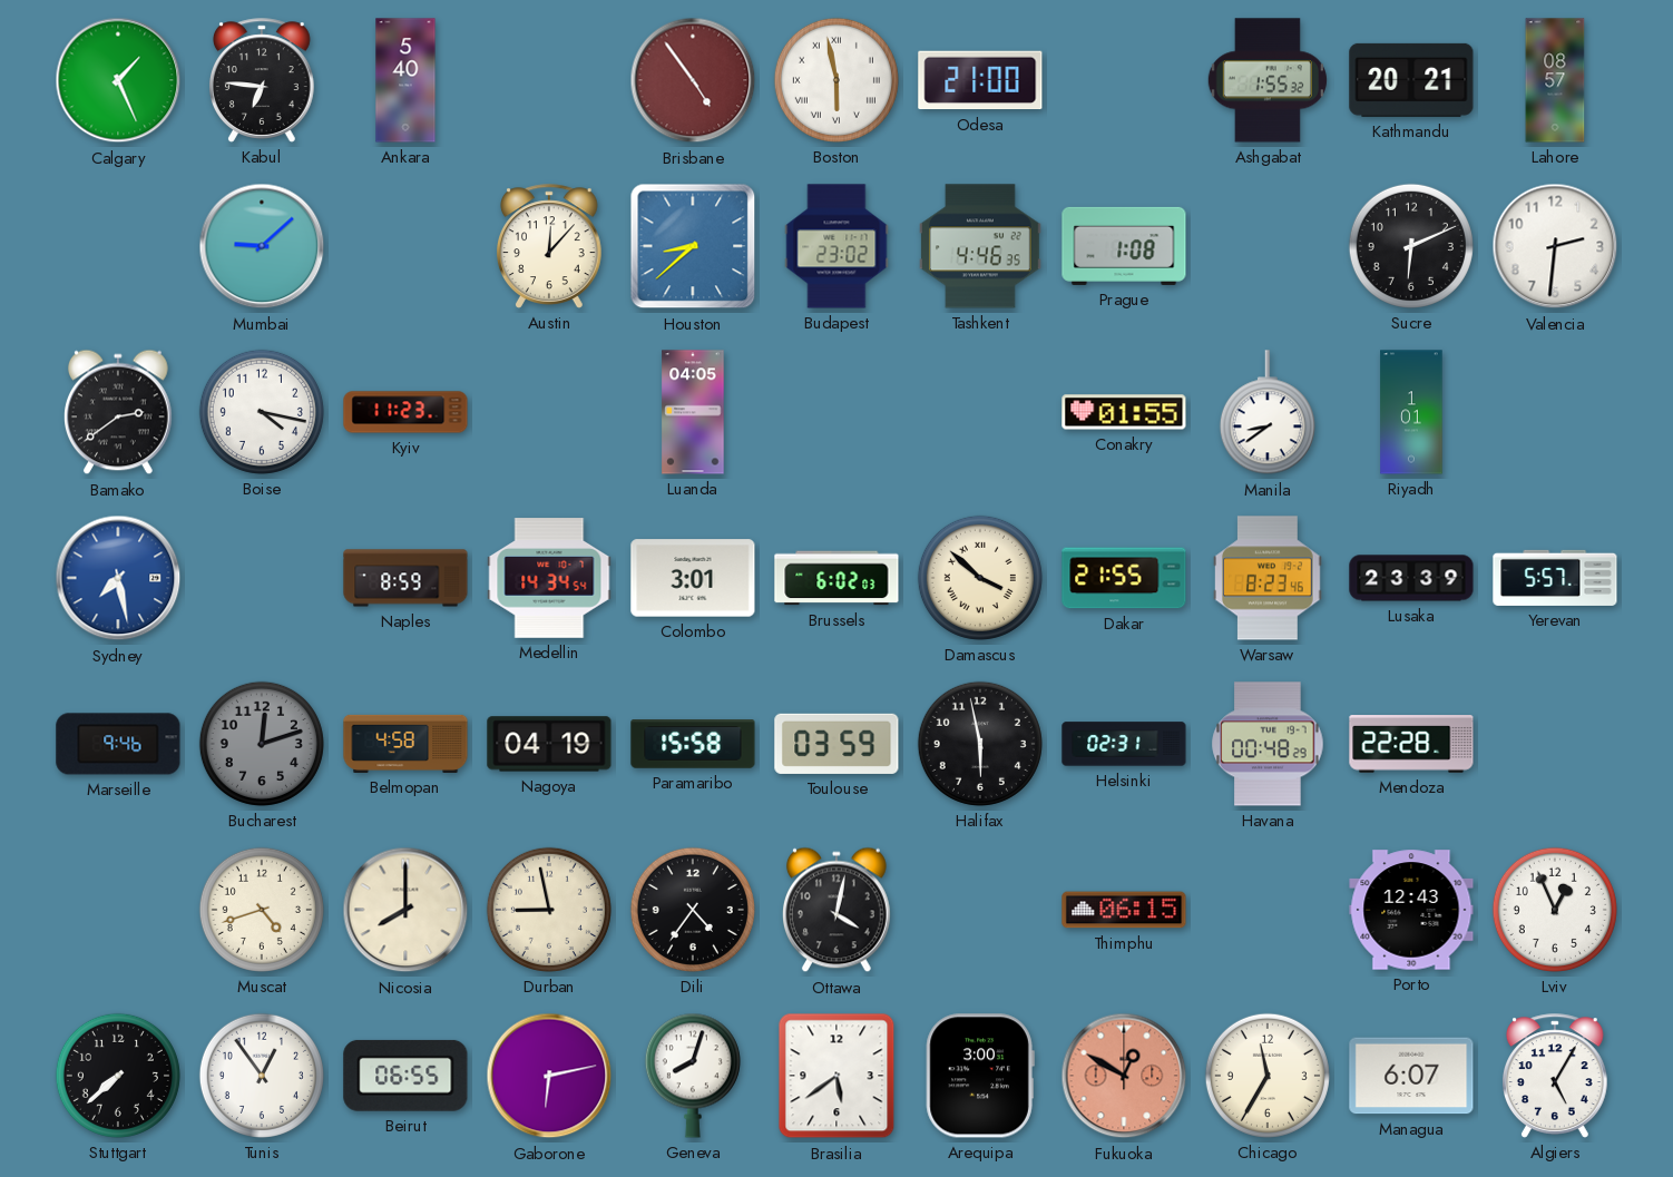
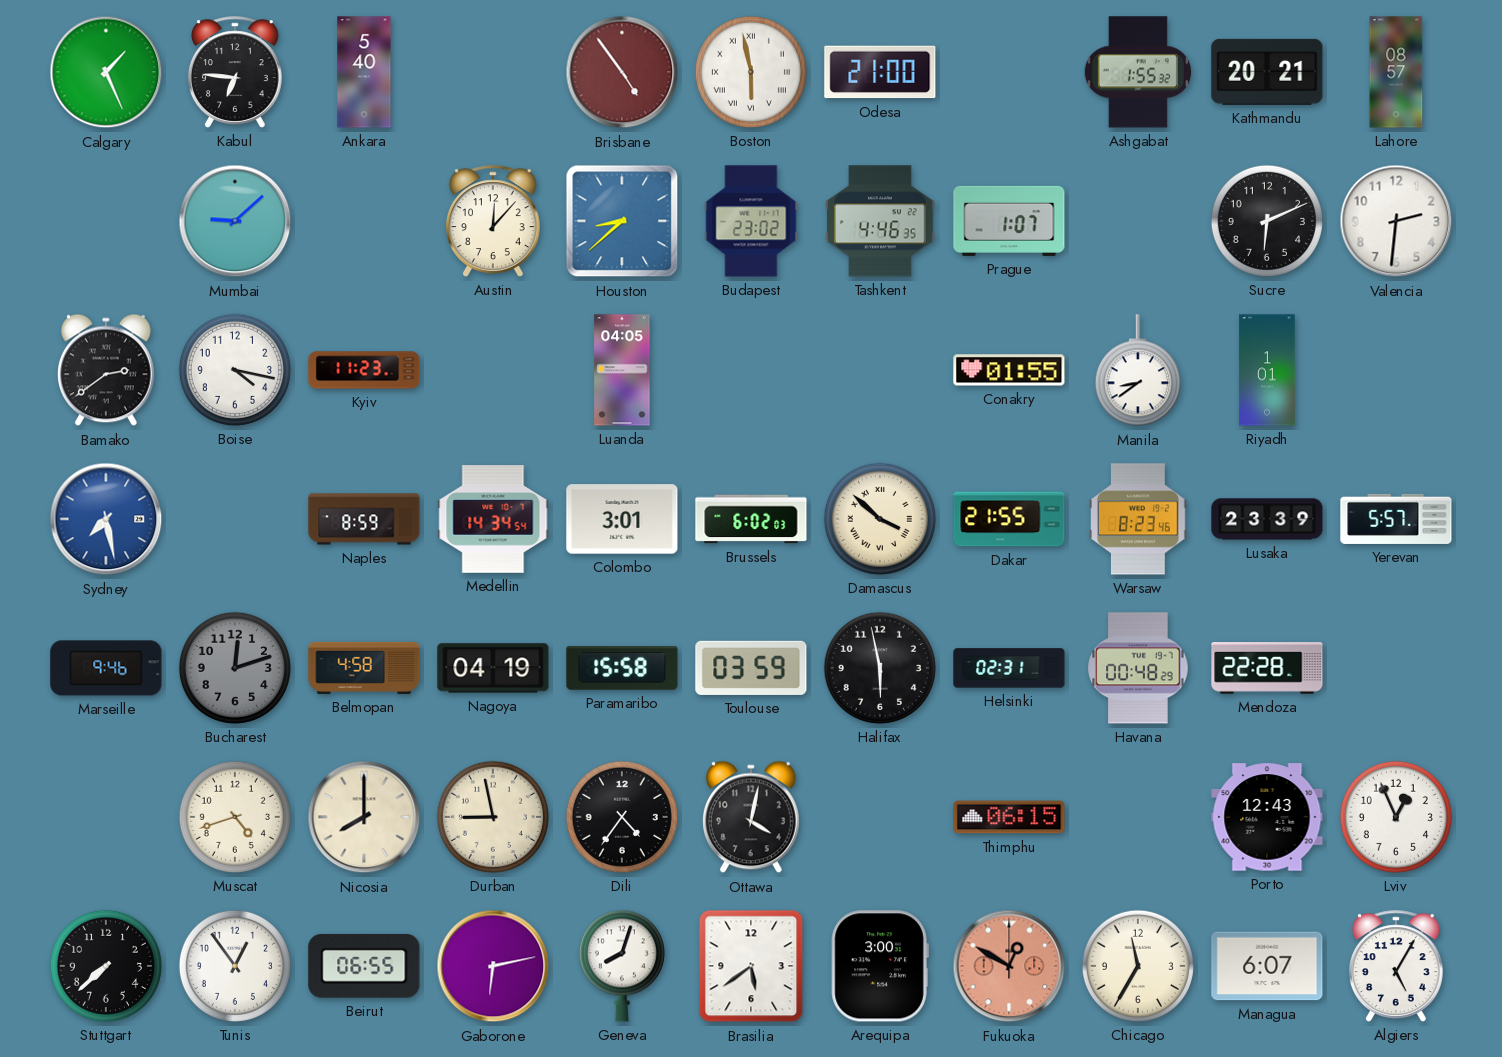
Prague: 1:08 -> 1:07
